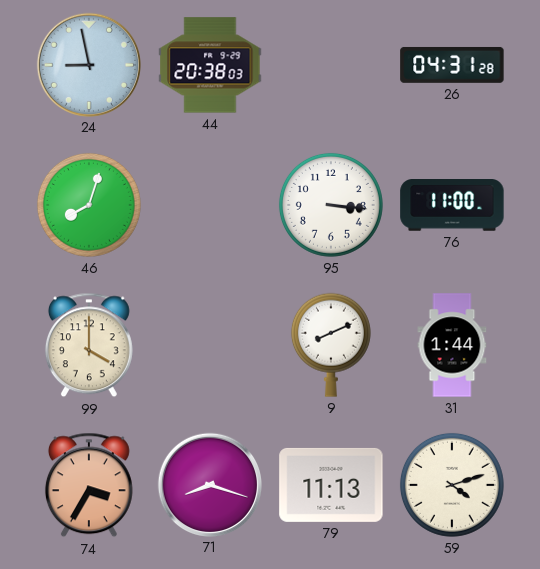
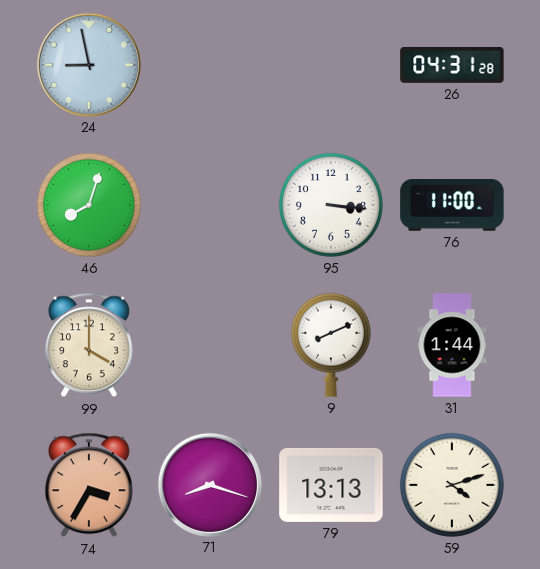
44: 20:38 -> none
79: 11:13 -> 13:13
